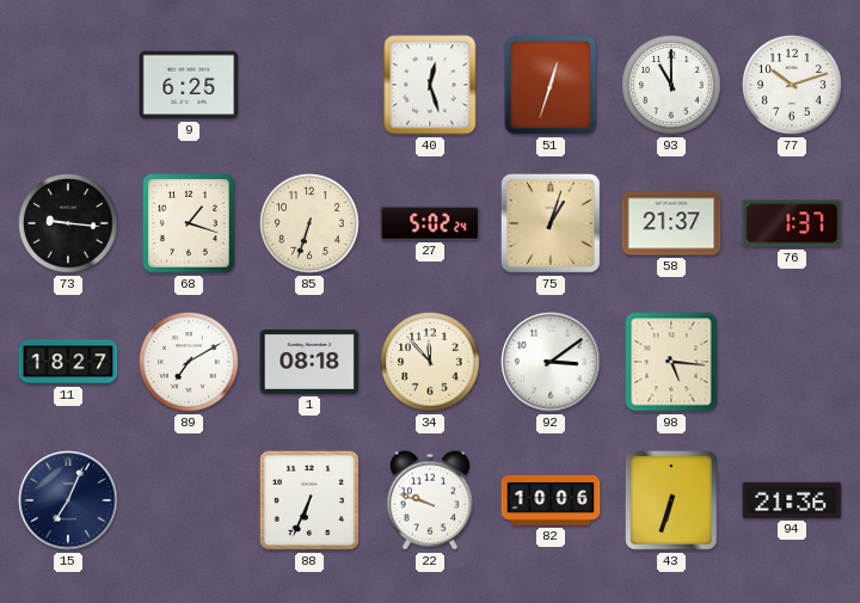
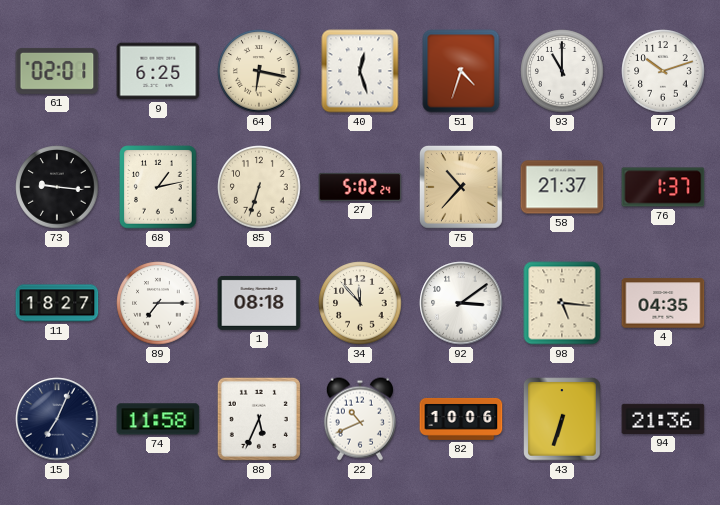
61: none -> 02:01
64: none -> 6:17
51: 12:33 -> 4:33
68: 1:18 -> 1:13
75: 1:03 -> 10:37
89: 7:10 -> 7:15
4: none -> 04:35
74: none -> 11:58
88: 6:34 -> 5:34
22: 9:48 -> 10:41
